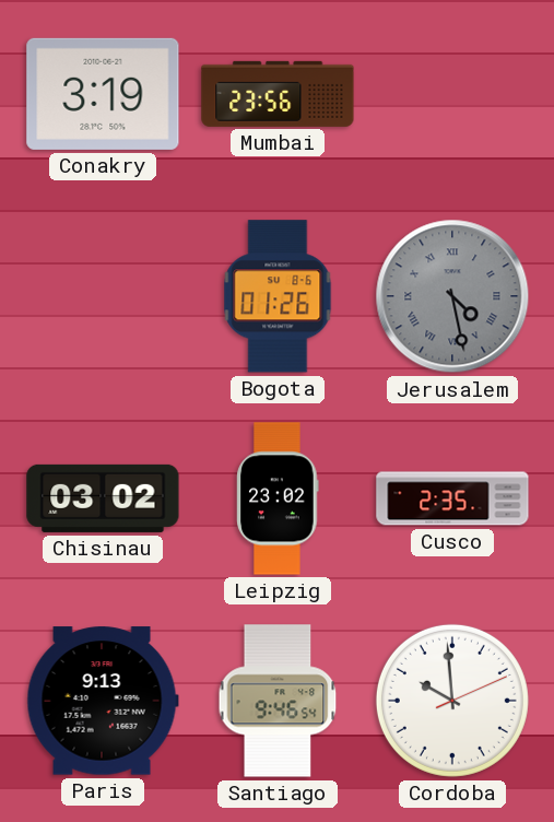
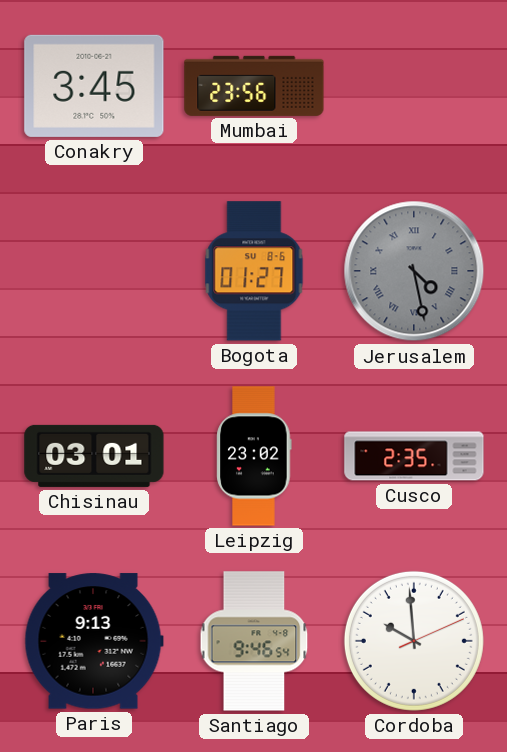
Conakry: 3:19 -> 3:45
Bogota: 01:26 -> 01:27
Chisinau: 03:02 -> 03:01
